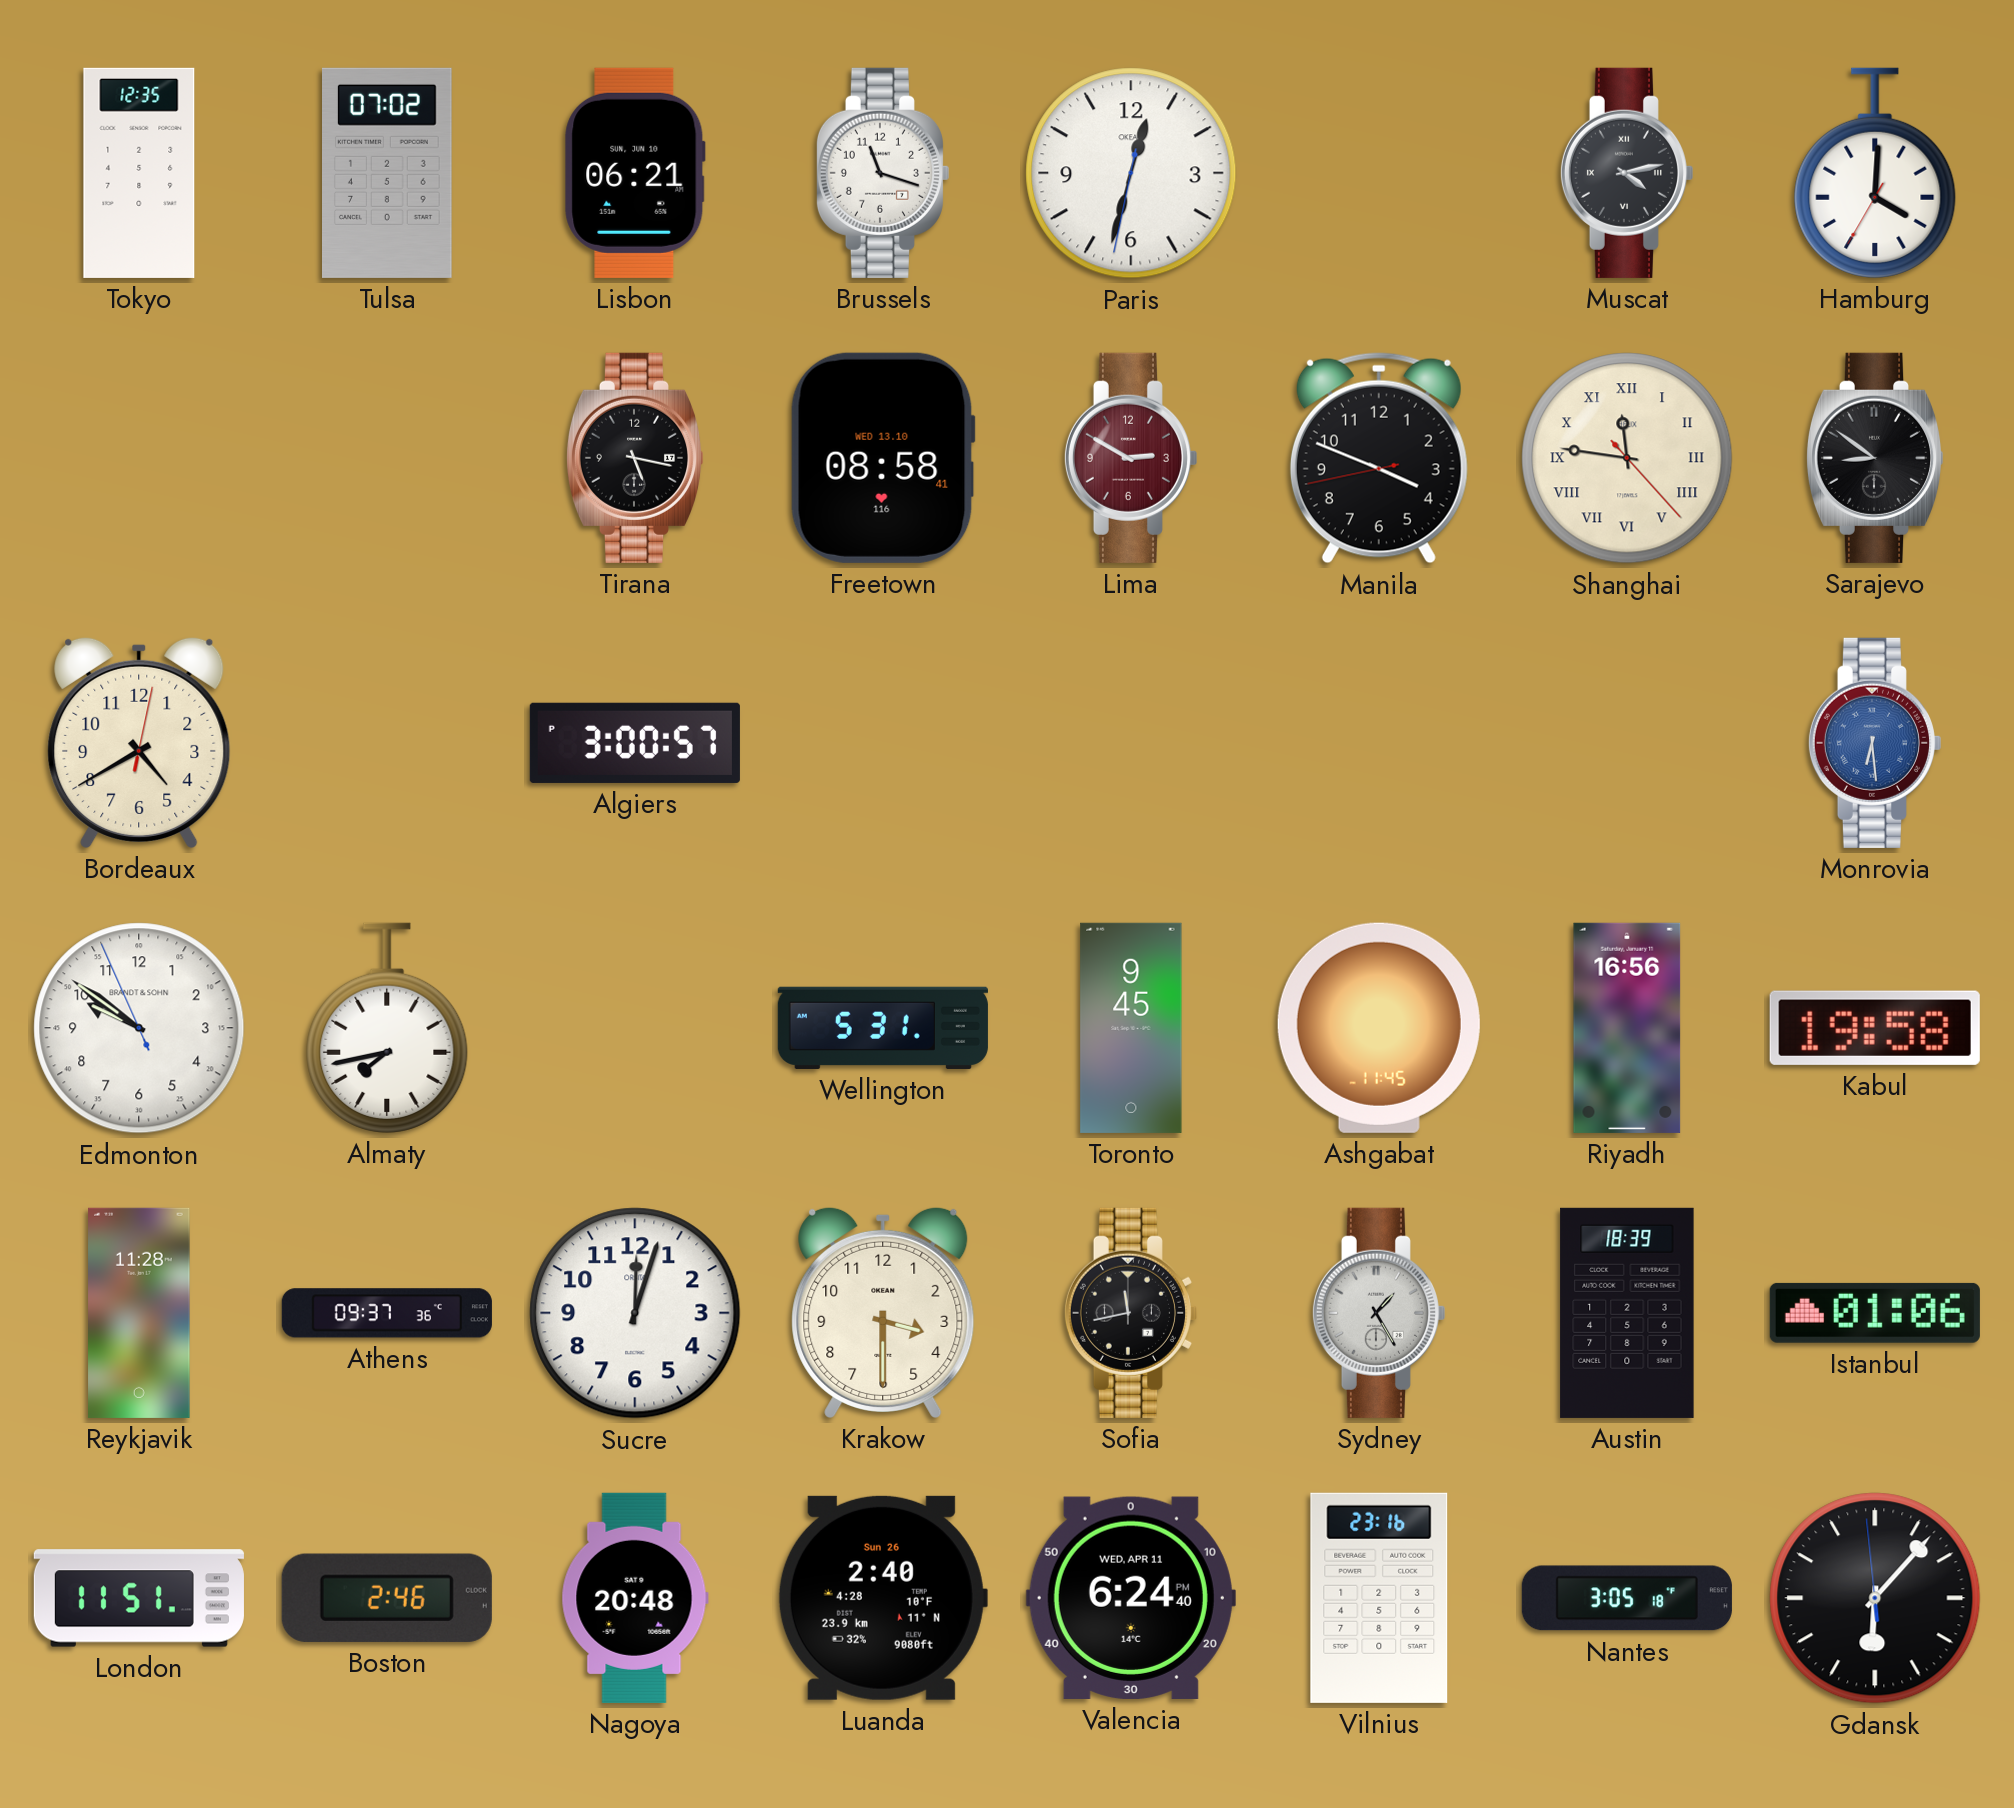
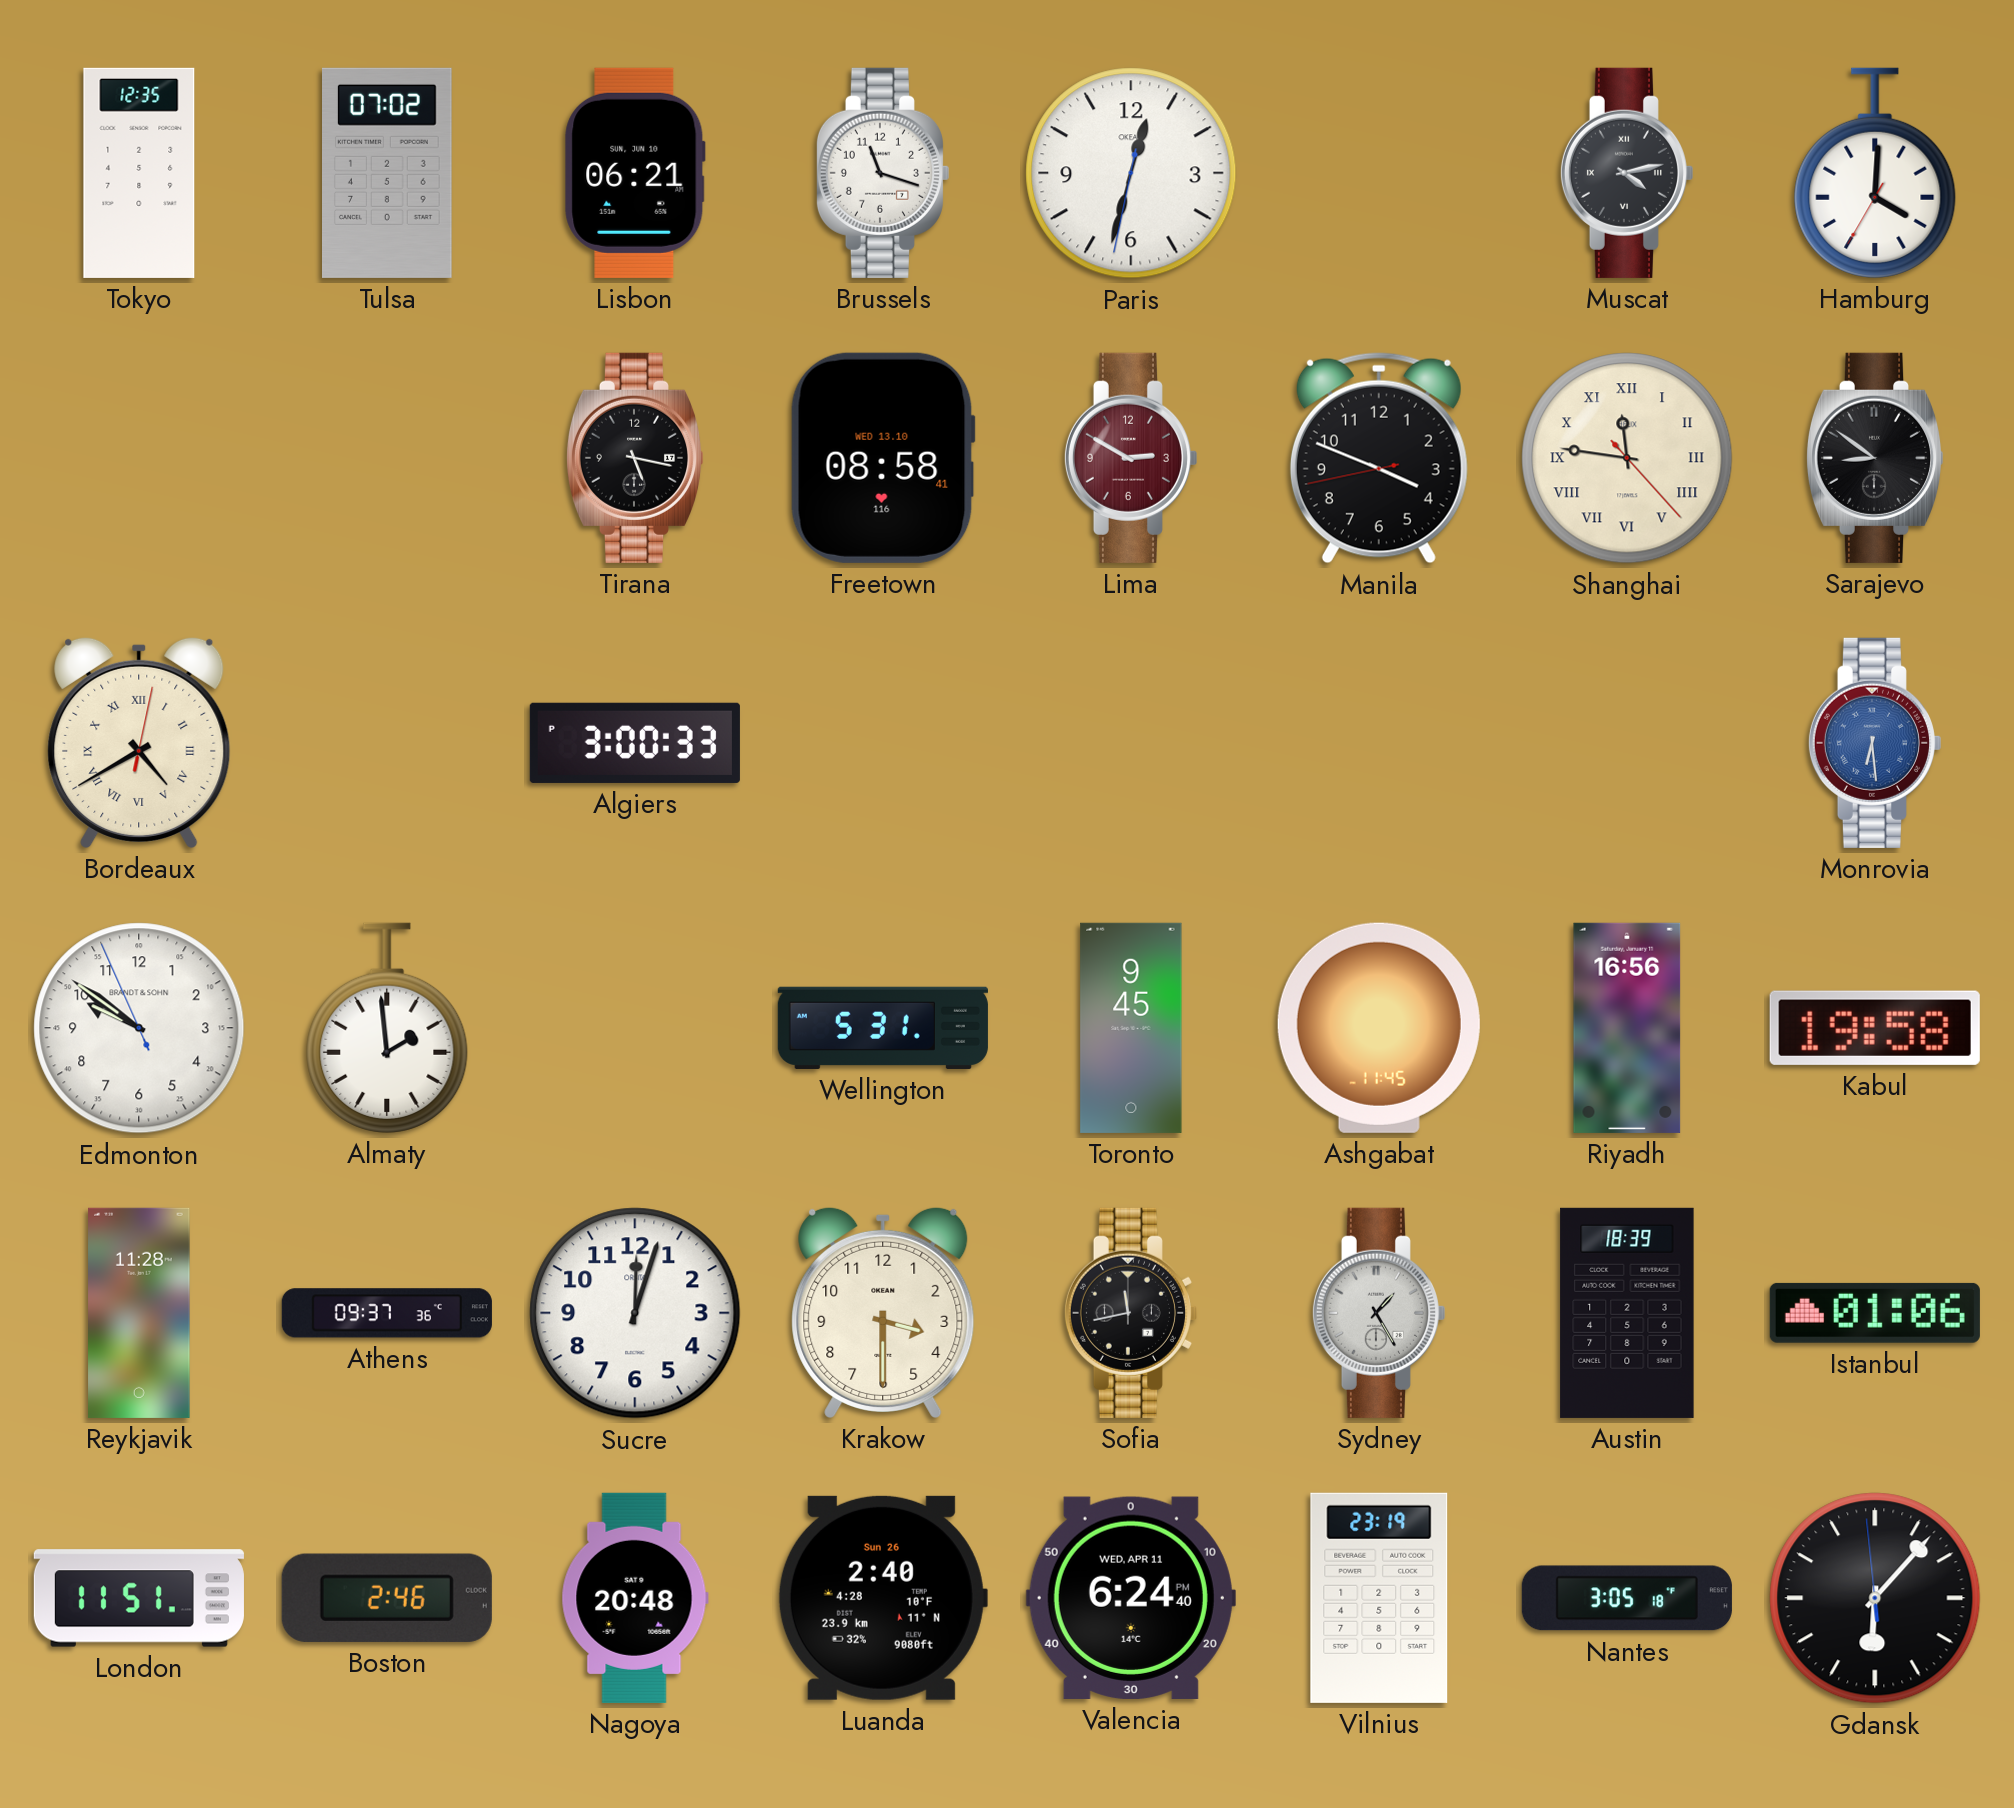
Bordeaux numerals: Arabic -> Roman
Algiers: 3:00:57 PM -> 3:00:33 PM
Almaty: 7:43 -> 1:59
Vilnius: 23:16 -> 23:19
